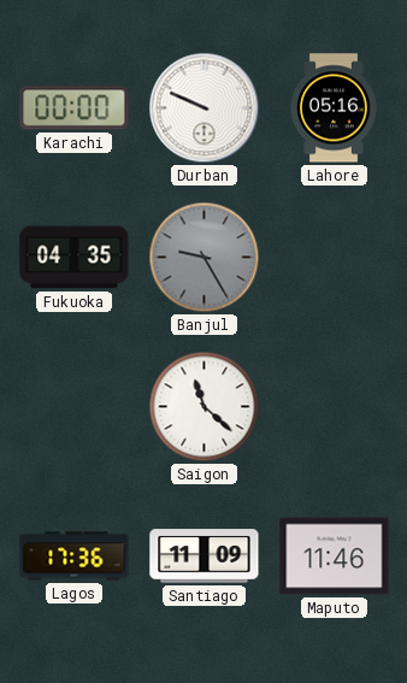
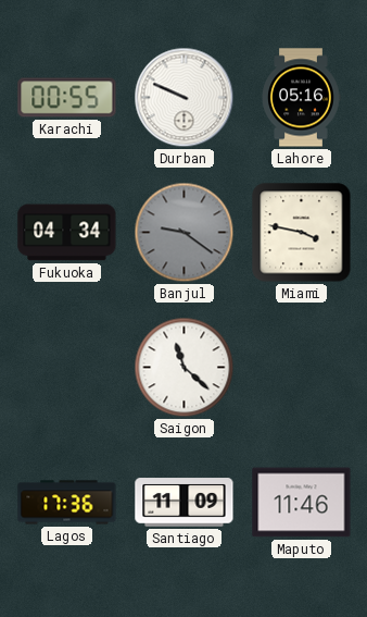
Karachi: 00:00 -> 00:55
Fukuoka: 04:35 -> 04:34
Banjul: 9:25 -> 9:21
Miami: none -> 3:47
